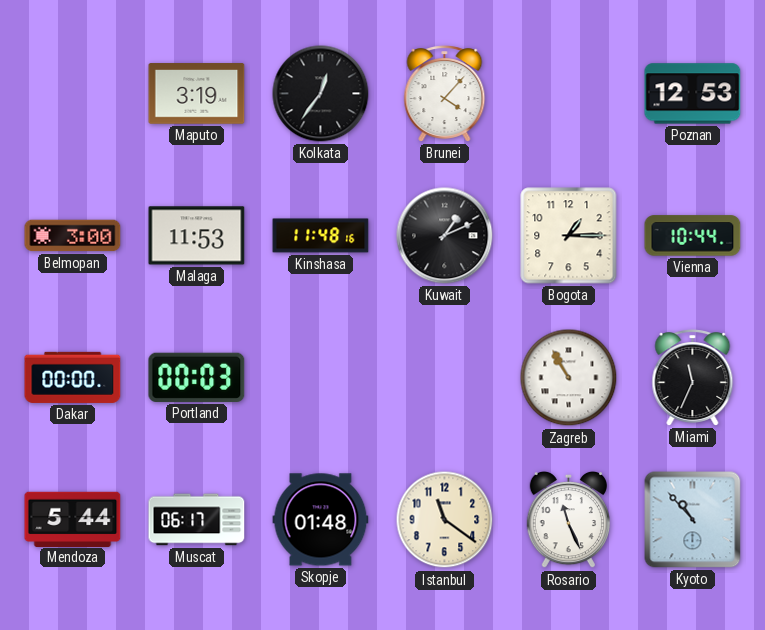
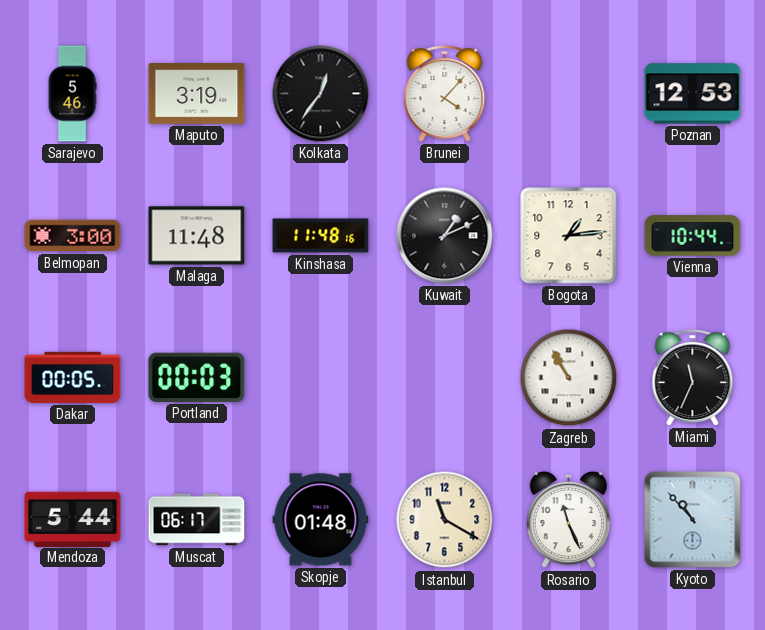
Sarajevo: none -> 5:46
Malaga: 11:53 -> 11:48
Bogota: 1:15 -> 1:14
Dakar: 00:00 -> 00:05
Istanbul: 11:21 -> 11:20
